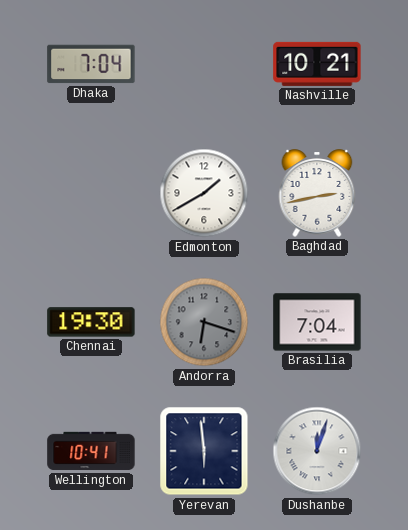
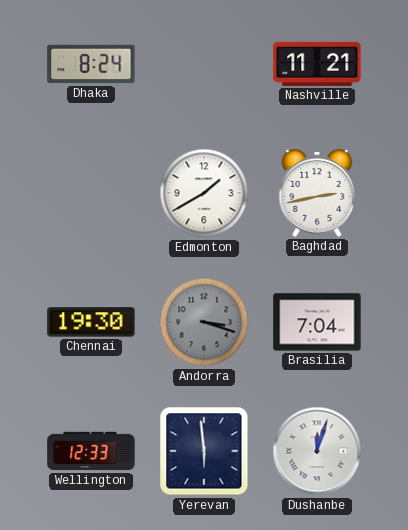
Dhaka: 7:04 -> 8:24
Nashville: 10:21 -> 11:21
Andorra: 6:18 -> 3:18
Wellington: 10:41 -> 12:33
